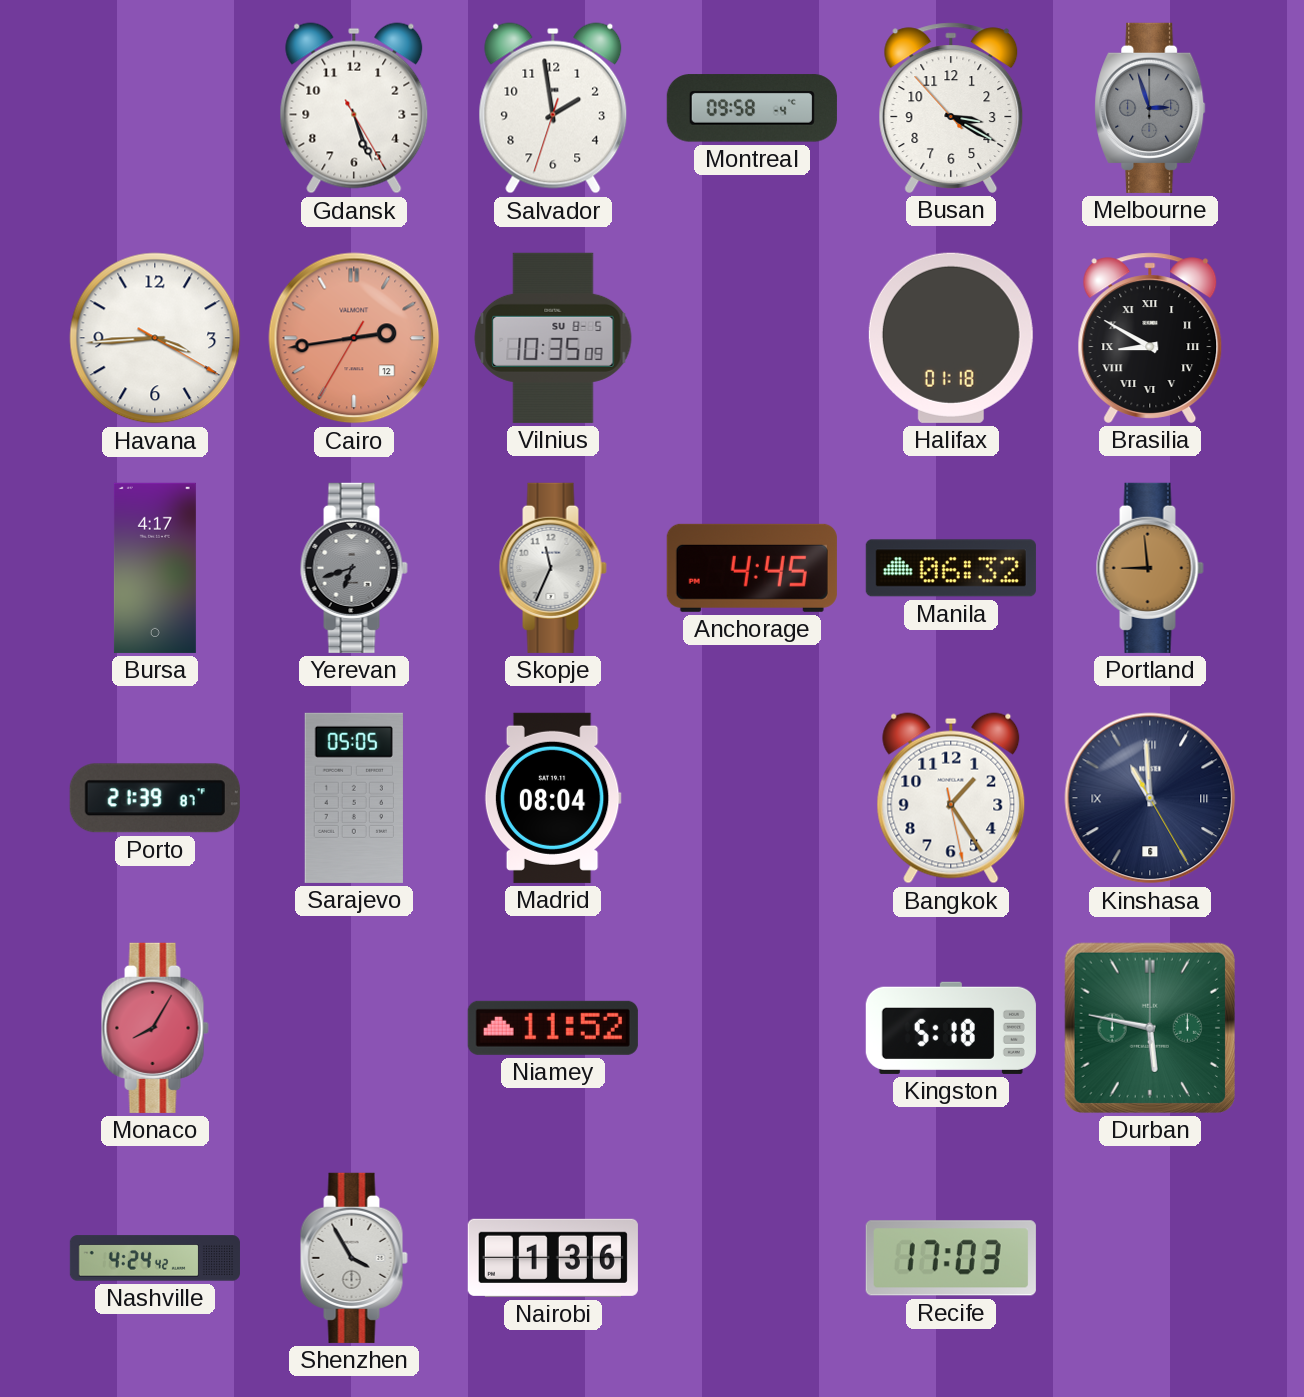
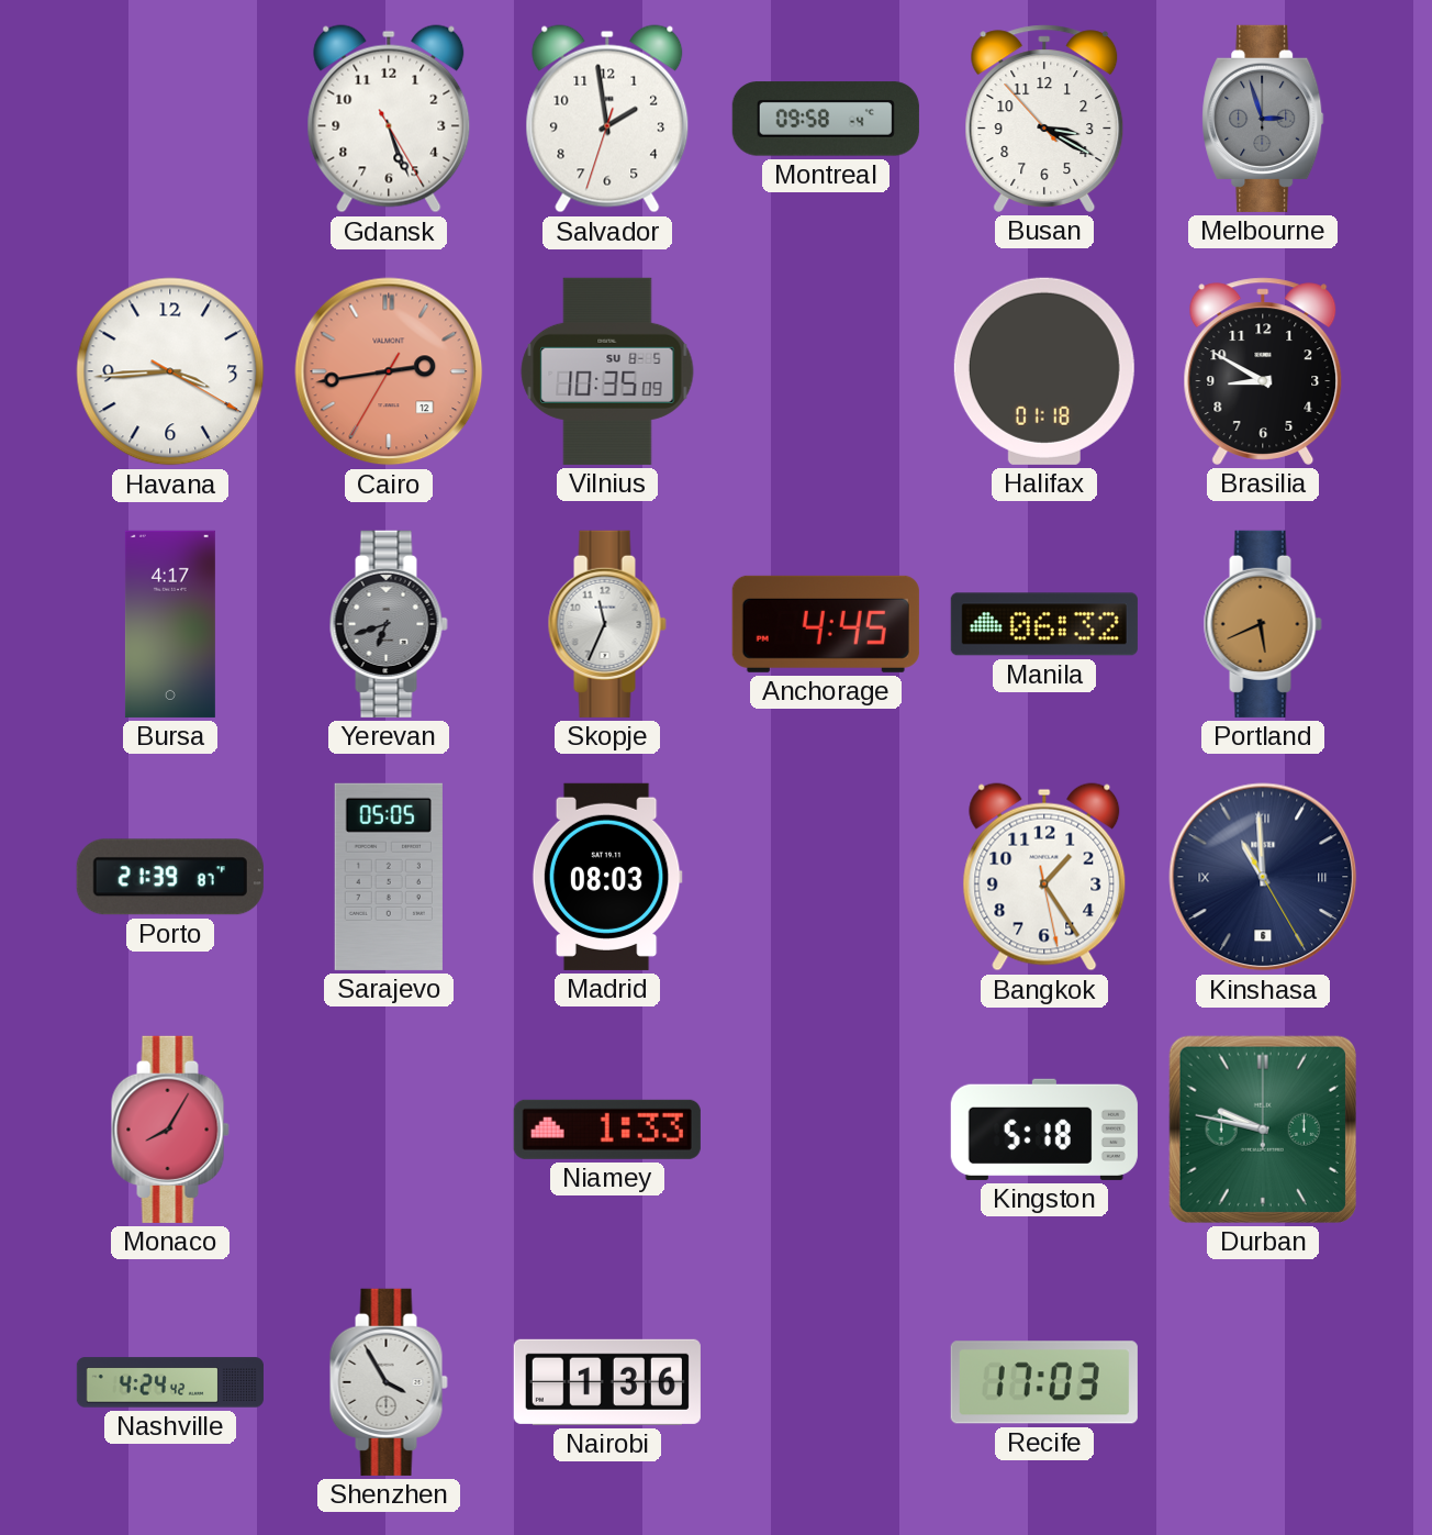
Brasilia numerals: Roman -> Arabic
Portland: 8:59 -> 5:41
Madrid: 08:04 -> 08:03
Niamey: 11:52 -> 1:33
Durban: 5:47 -> 9:47
